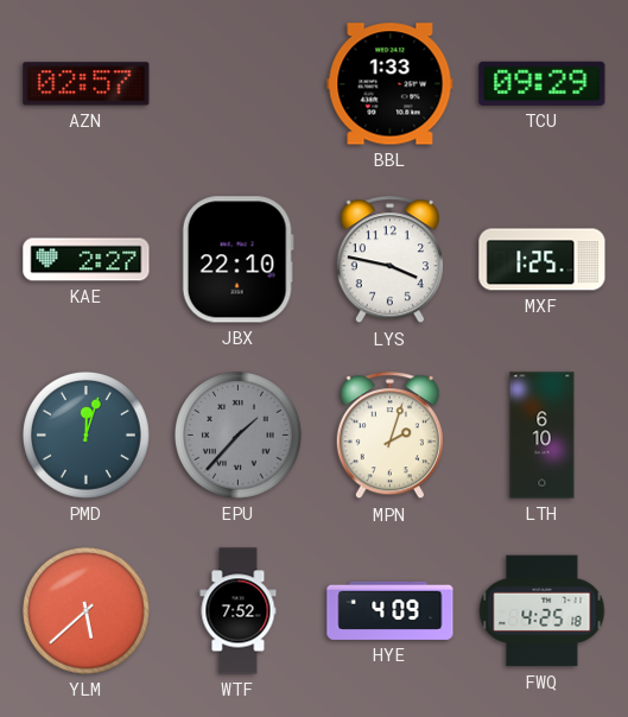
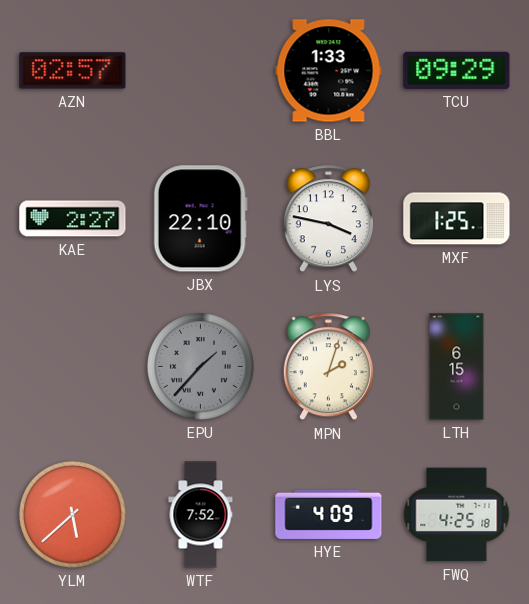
PMD: 12:03 -> none
LTH: 6:10 -> 6:15
